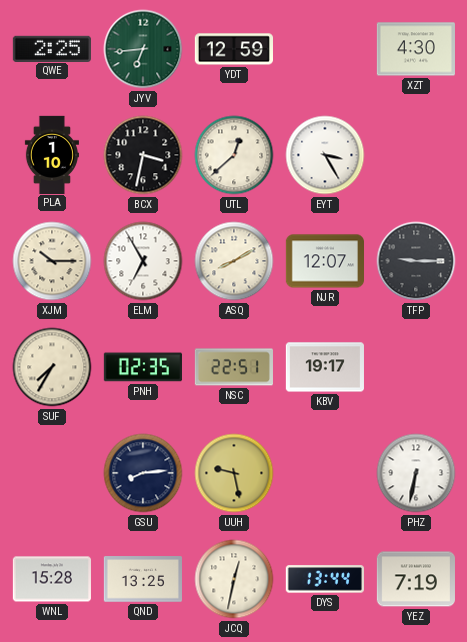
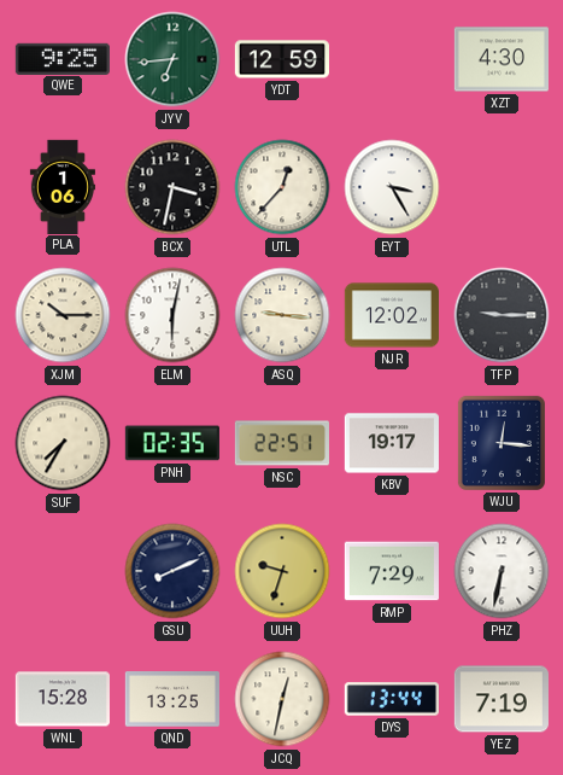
QWE: 2:25 -> 9:25
PLA: 1:10 -> 1:06
UTL: 12:38 -> 12:37
ELM: 6:55 -> 6:02
ASQ: 8:10 -> 9:16
NJR: 12:07 -> 12:02
WJU: none -> 12:16
GSU: 8:14 -> 8:11
UUH: 9:28 -> 9:33
RMP: none -> 7:29
